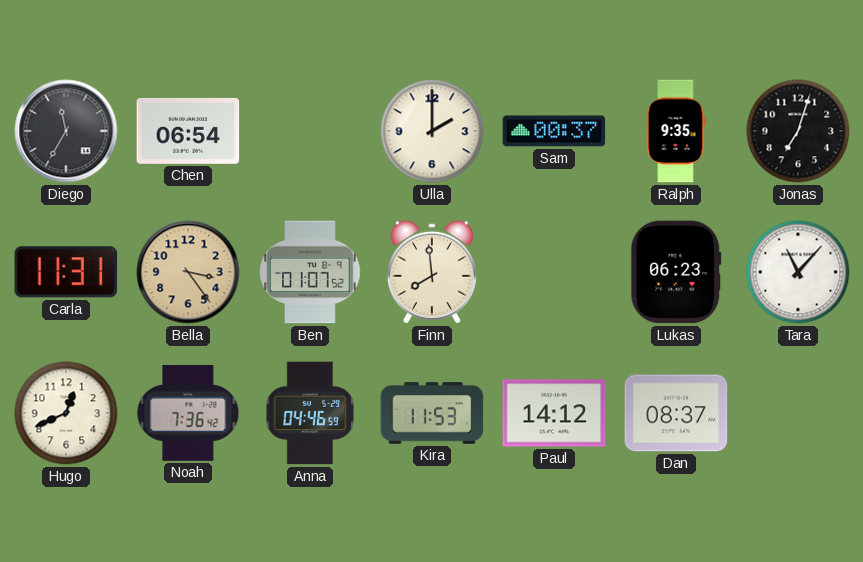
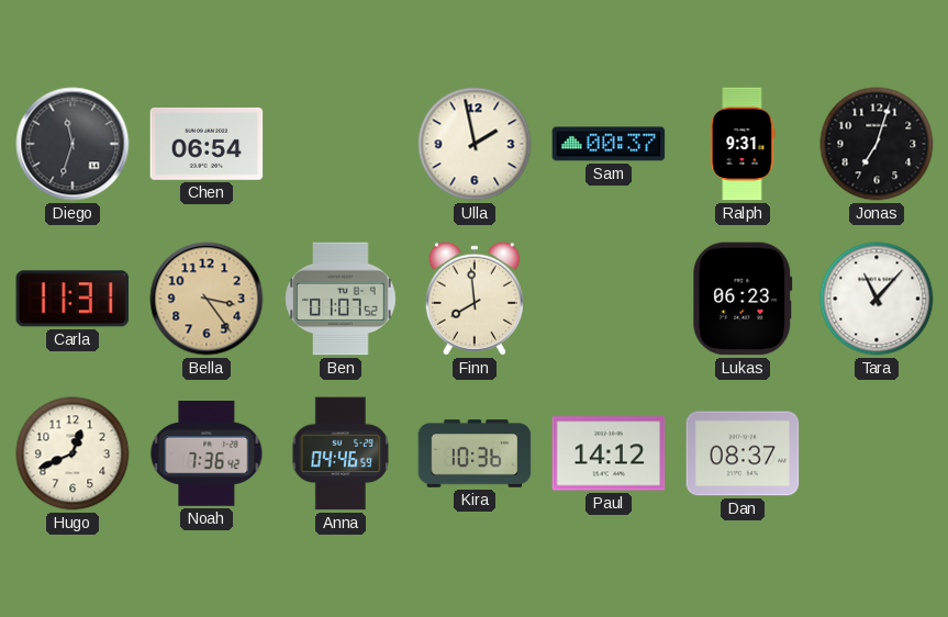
Diego: 11:35 -> 11:33
Ulla: 2:00 -> 1:58
Ralph: 9:35 -> 9:31
Kira: 11:53 -> 10:36
